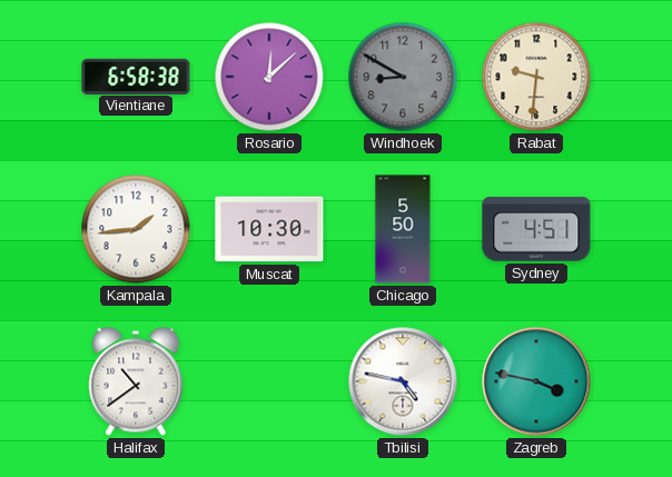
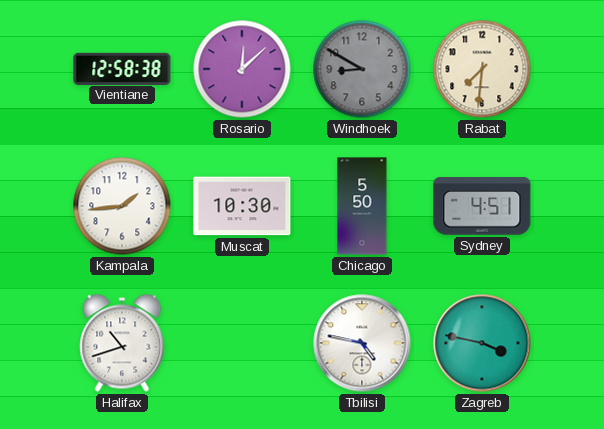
Vientiane: 6:58 -> 12:58
Rabat: 9:31 -> 7:31
Halifax: 10:39 -> 10:42
